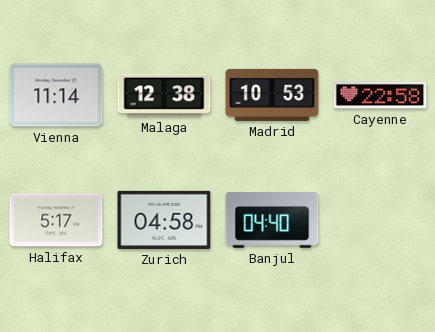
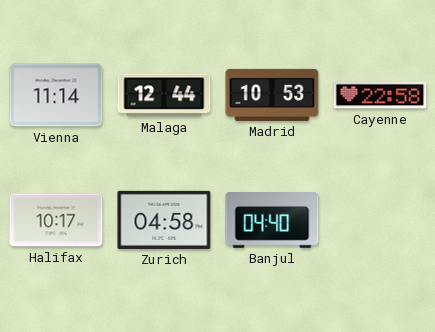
Malaga: 12:38 -> 12:44
Halifax: 5:17 -> 10:17
